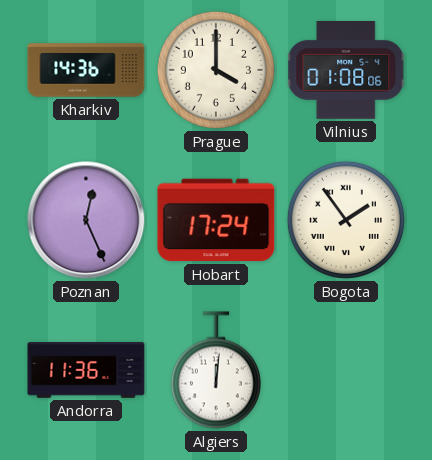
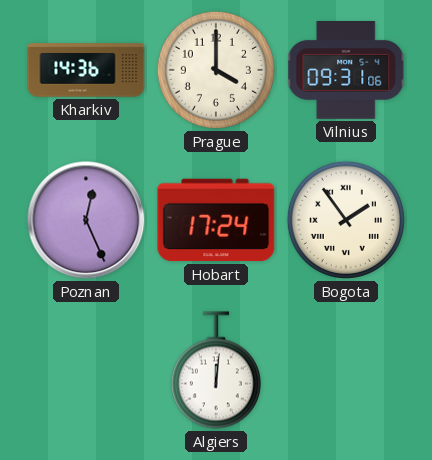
Vilnius: 01:08 -> 09:31
Andorra: 11:36 -> none
